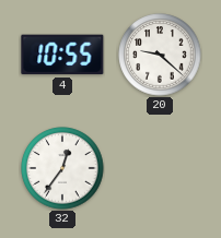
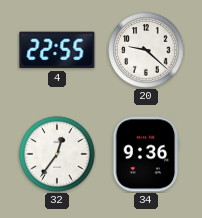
4: 10:55 -> 22:55
34: none -> 9:36
